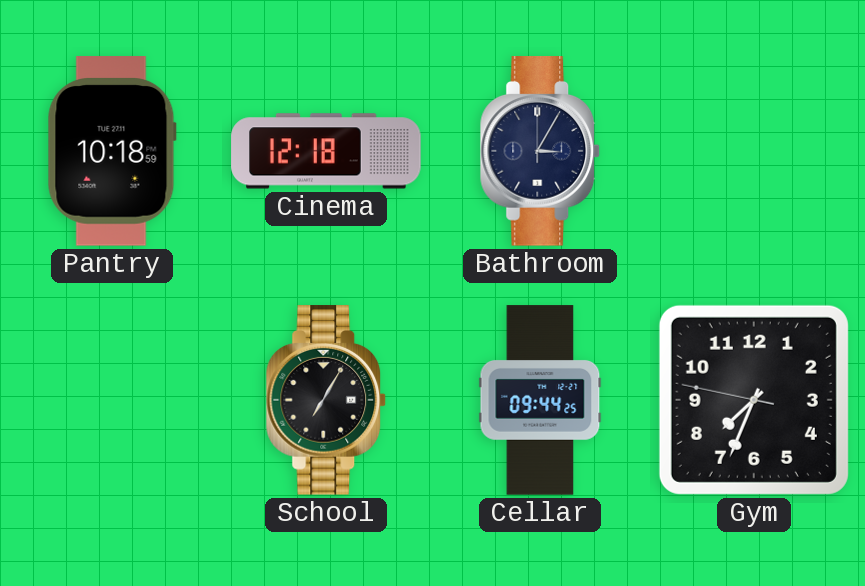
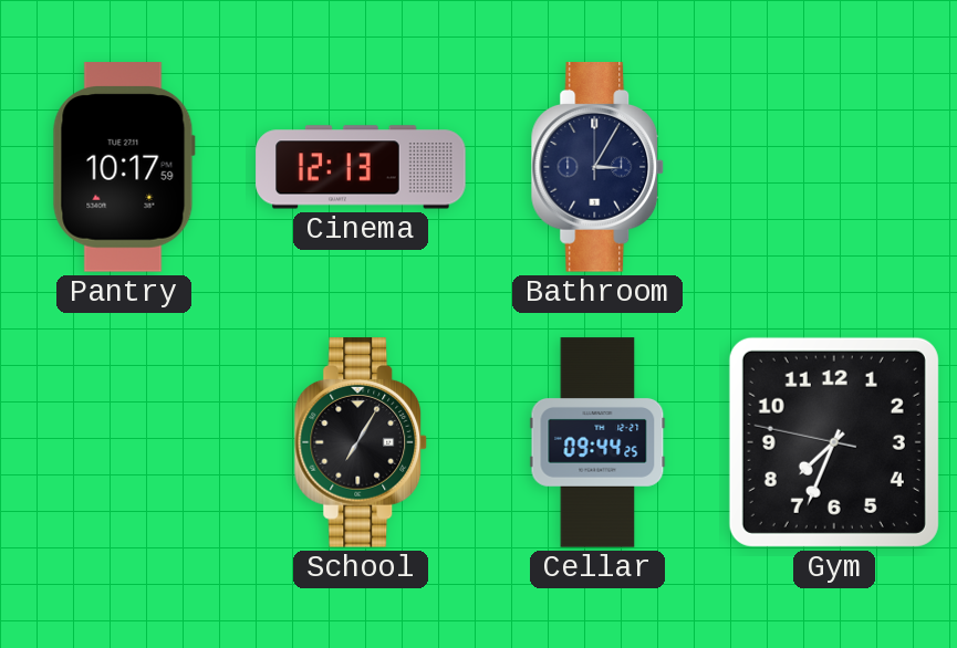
Pantry: 10:18 -> 10:17
Cinema: 12:18 -> 12:13
